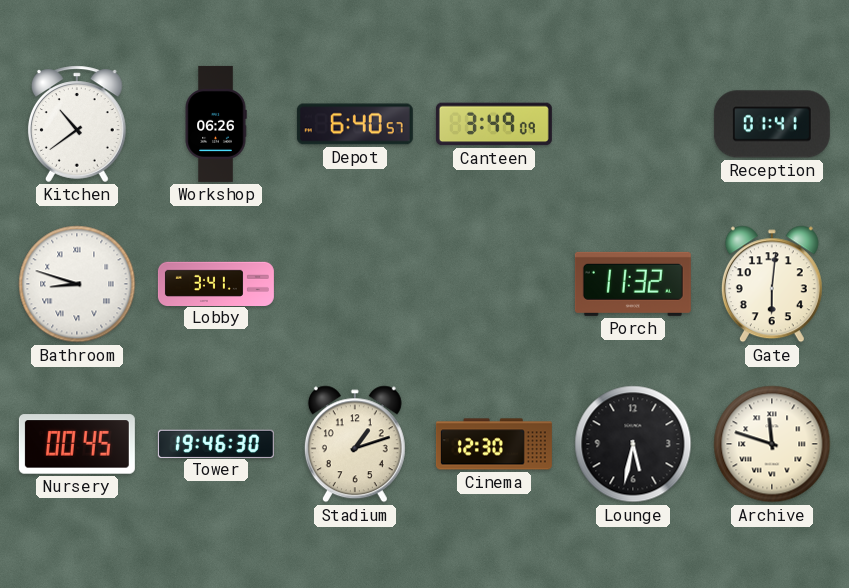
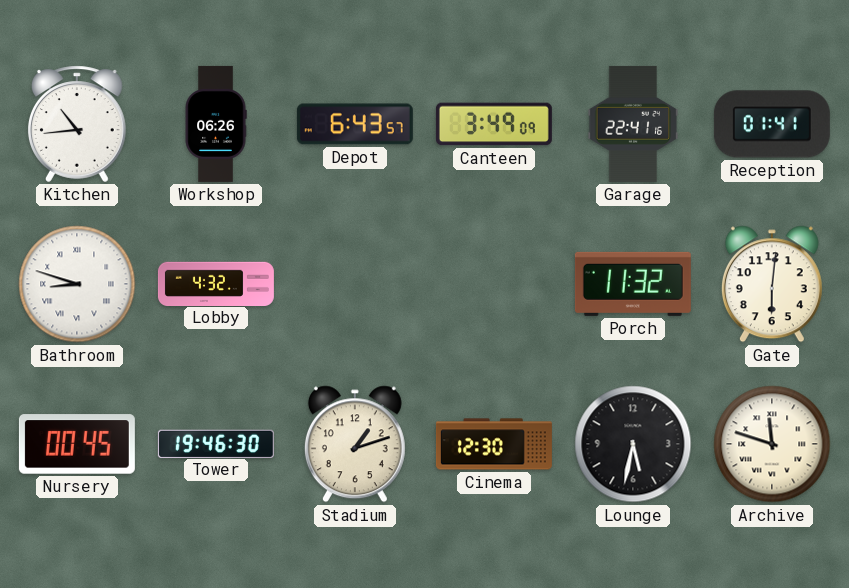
Kitchen: 10:39 -> 10:44
Depot: 6:40 -> 6:43
Garage: none -> 22:41
Lobby: 3:41 -> 4:32
